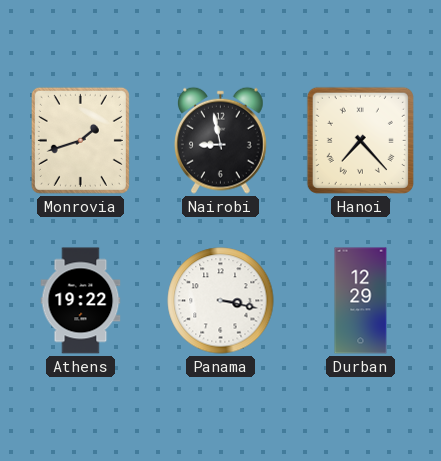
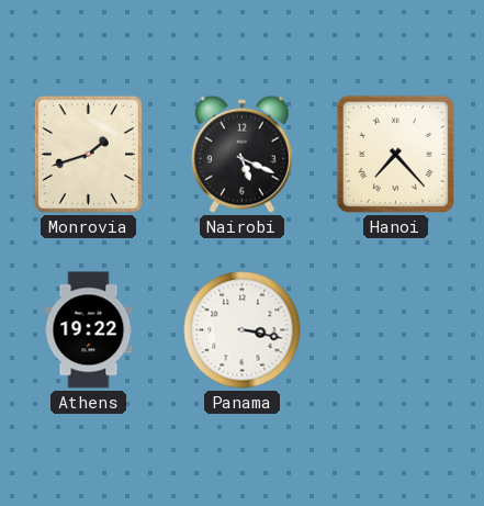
Nairobi: 8:58 -> 5:19
Durban: 12:29 -> none
